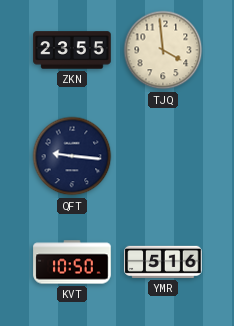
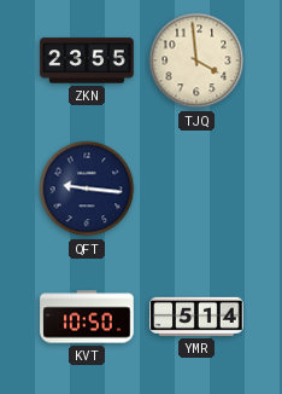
YMR: 5:16 -> 5:14
